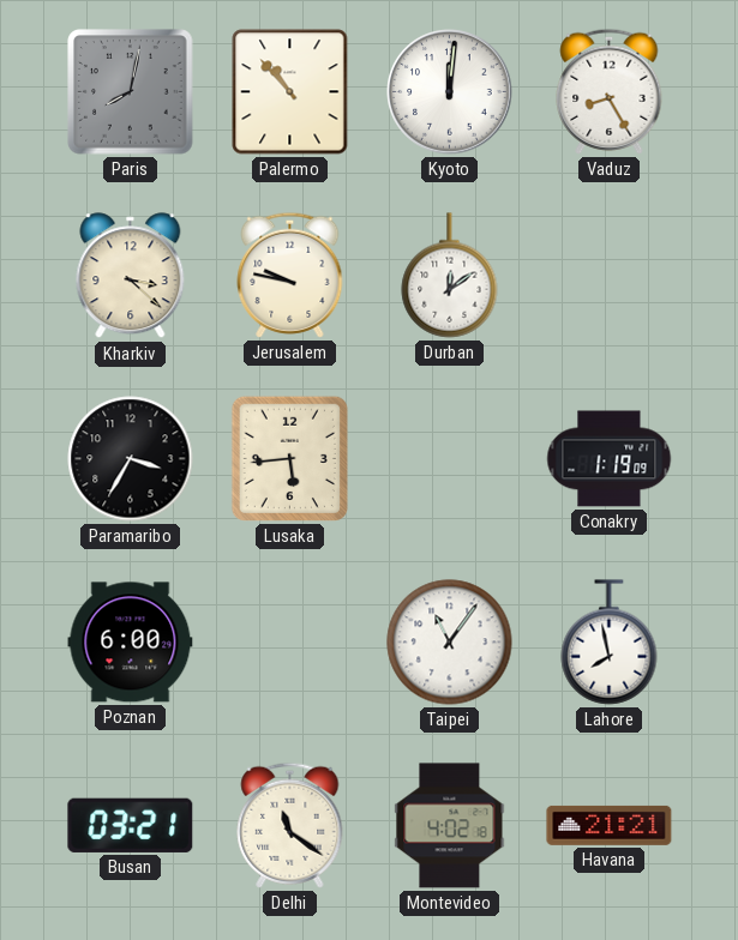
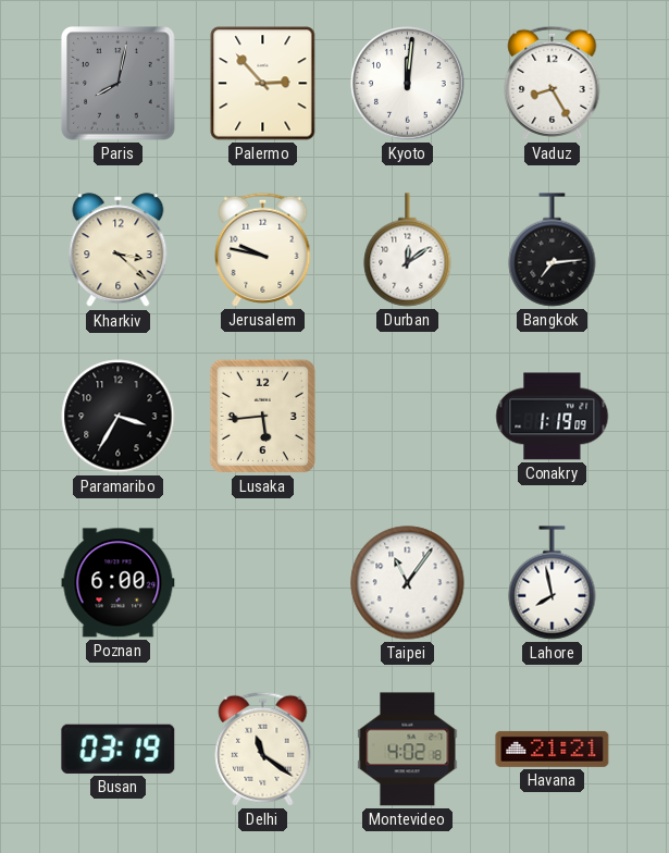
Palermo: 10:53 -> 2:53
Bangkok: none -> 7:14
Busan: 03:21 -> 03:19
